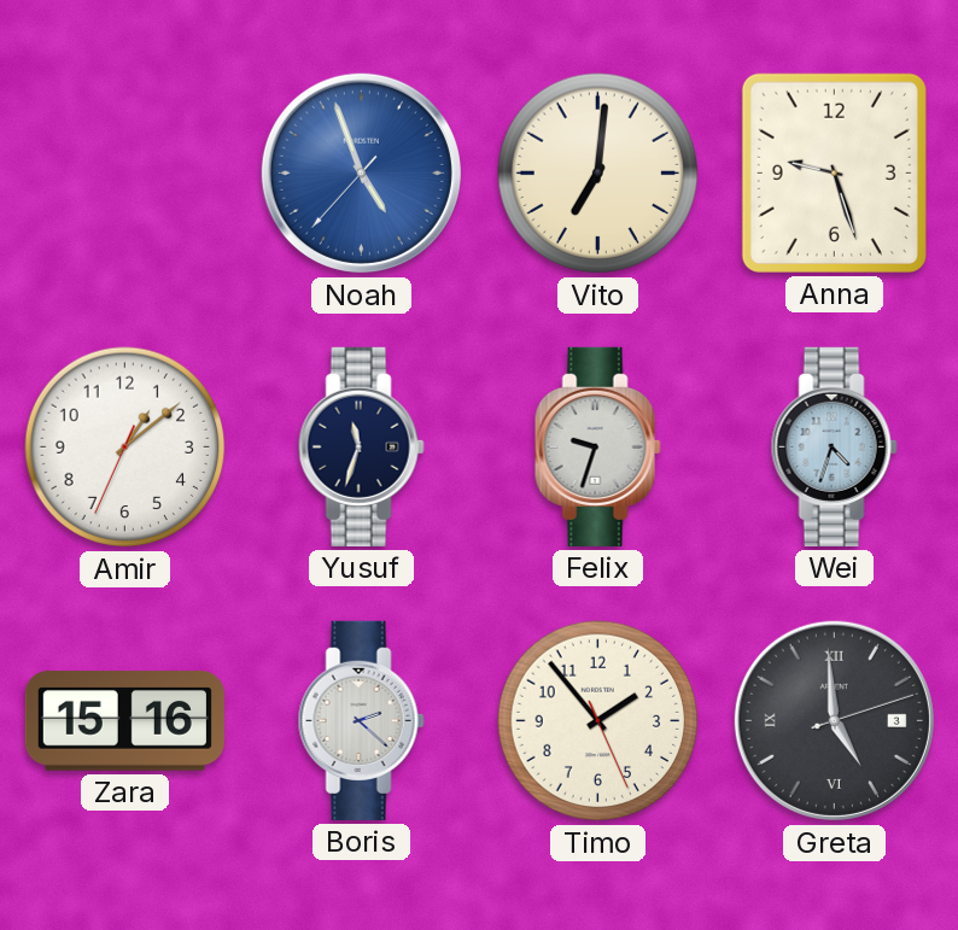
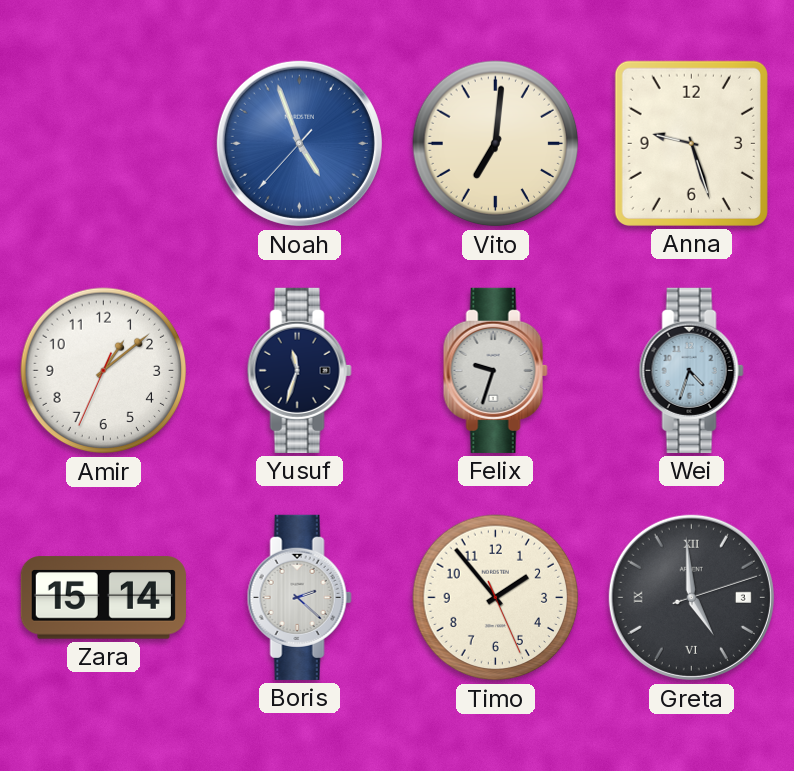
Zara: 15:16 -> 15:14
